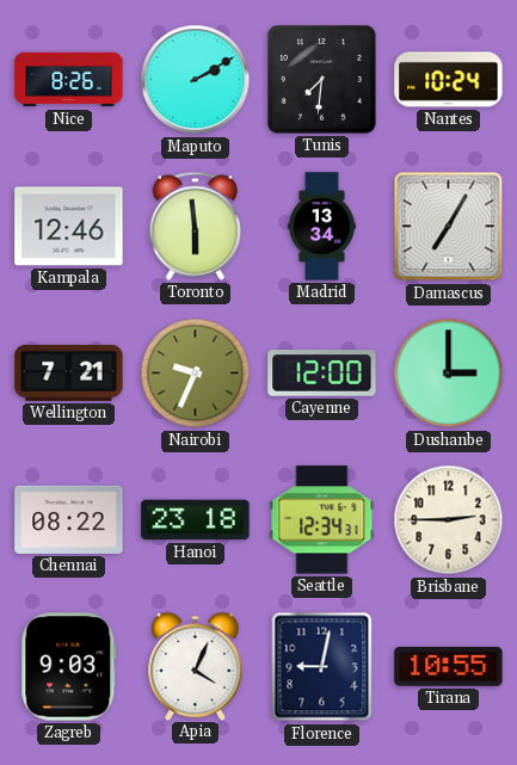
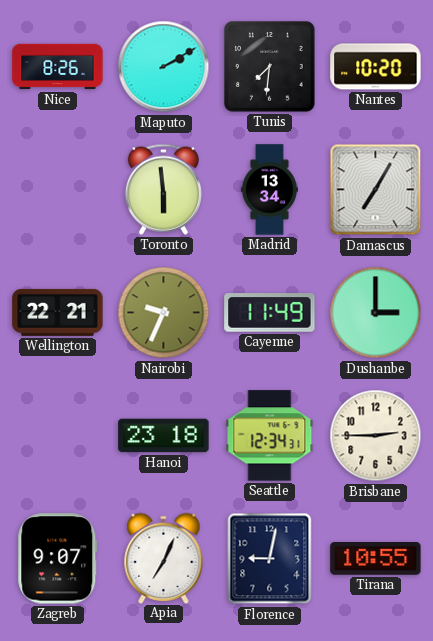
Nantes: 10:24 -> 10:20
Kampala: 12:46 -> none
Wellington: 7:21 -> 22:21
Cayenne: 12:00 -> 11:49
Chennai: 08:22 -> none
Zagreb: 9:03 -> 9:07
Apia: 4:04 -> 7:04
